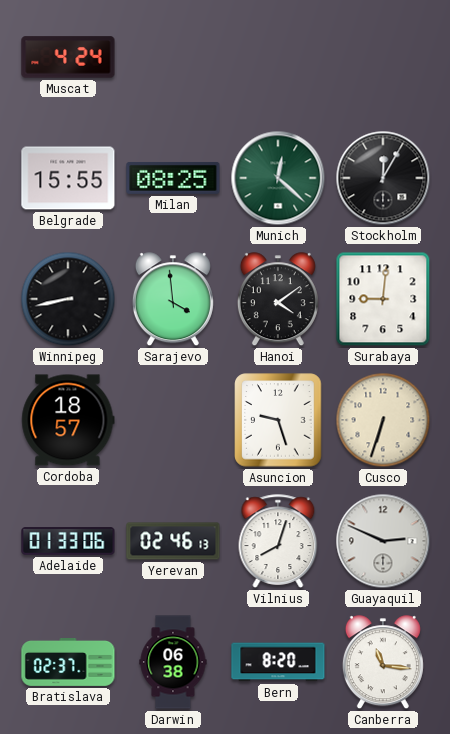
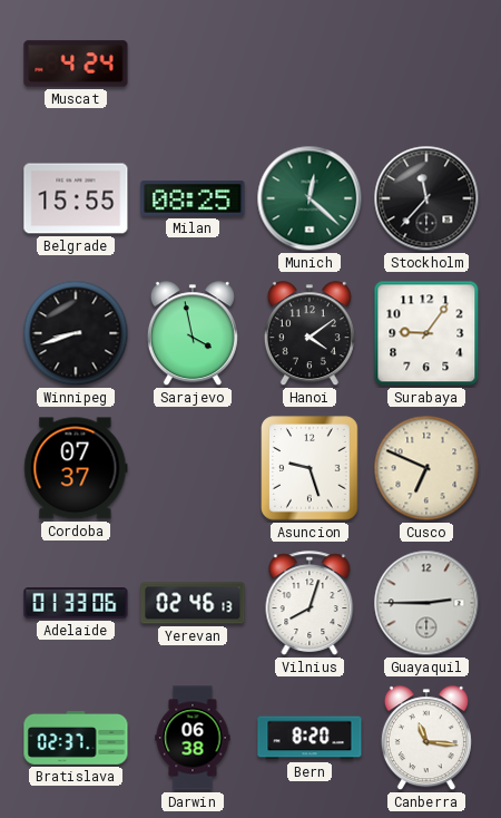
Stockholm: 12:05 -> 11:37
Winnipeg: 8:43 -> 8:42
Sarajevo: 3:59 -> 3:58
Surabaya: 9:01 -> 9:06
Cordoba: 18:57 -> 07:37
Cusco: 6:33 -> 6:49
Guayaquil: 2:49 -> 2:45
